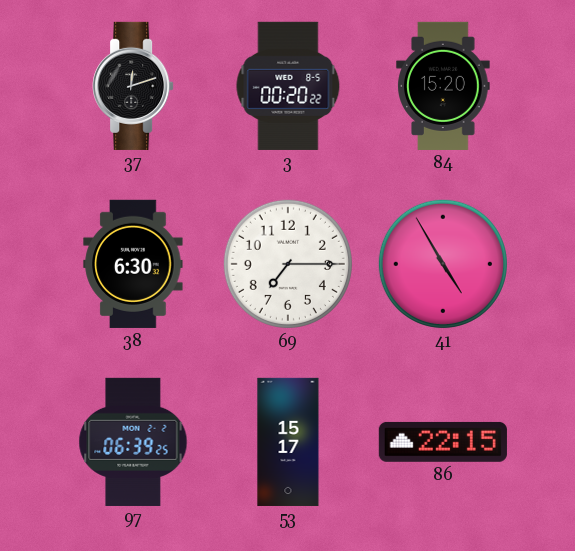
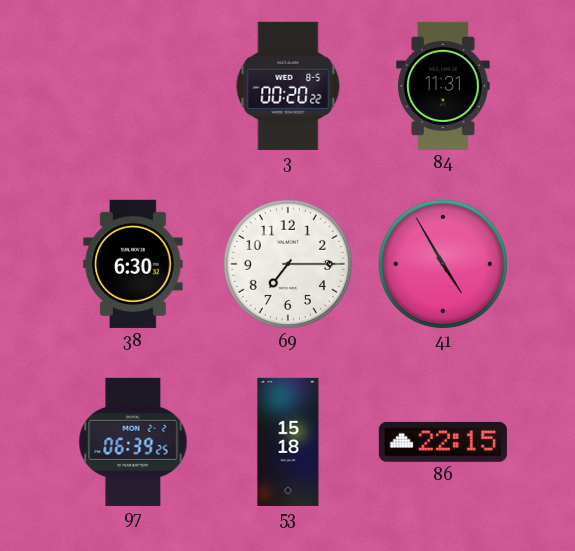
37: 12:12 -> none
84: 15:20 -> 11:31
53: 15:17 -> 15:18
